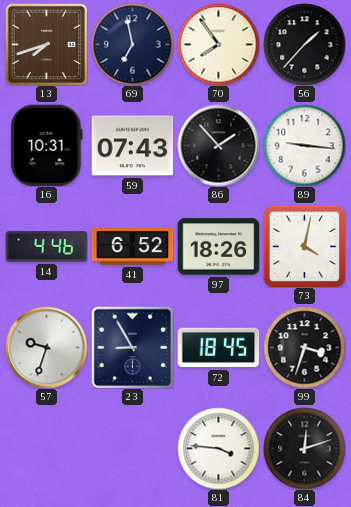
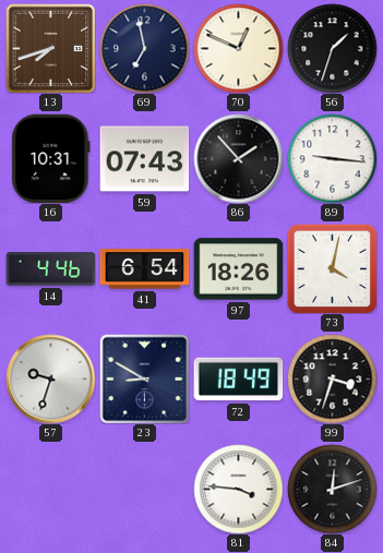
70: 7:54 -> 12:49
56: 1:37 -> 1:33
41: 6:52 -> 6:54
23: 8:55 -> 8:50
72: 18:45 -> 18:49
